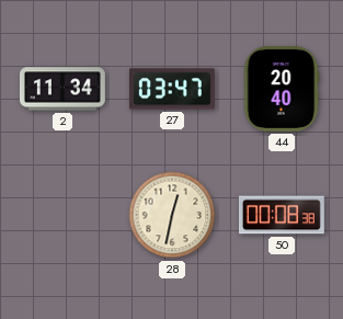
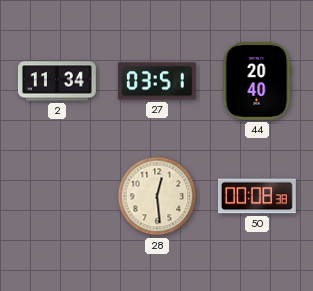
27: 03:47 -> 03:51
28: 12:32 -> 12:29
